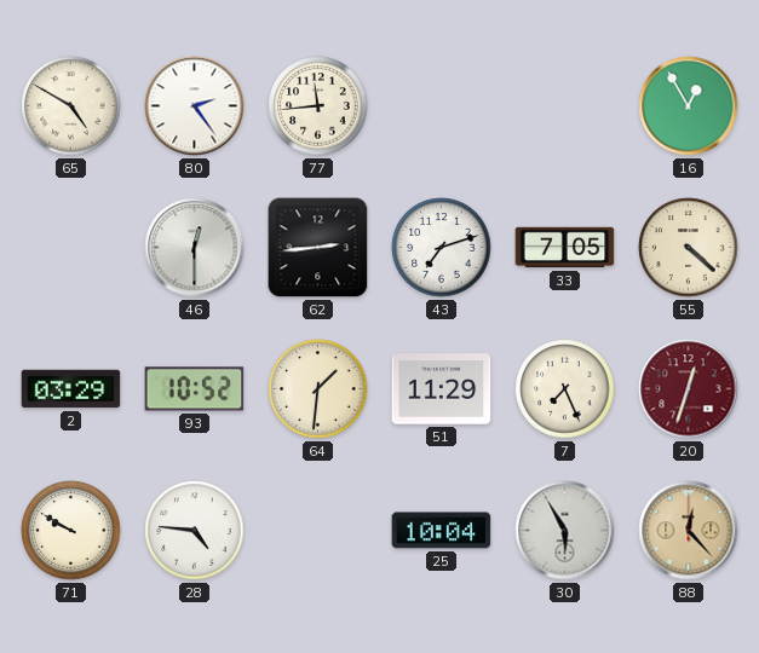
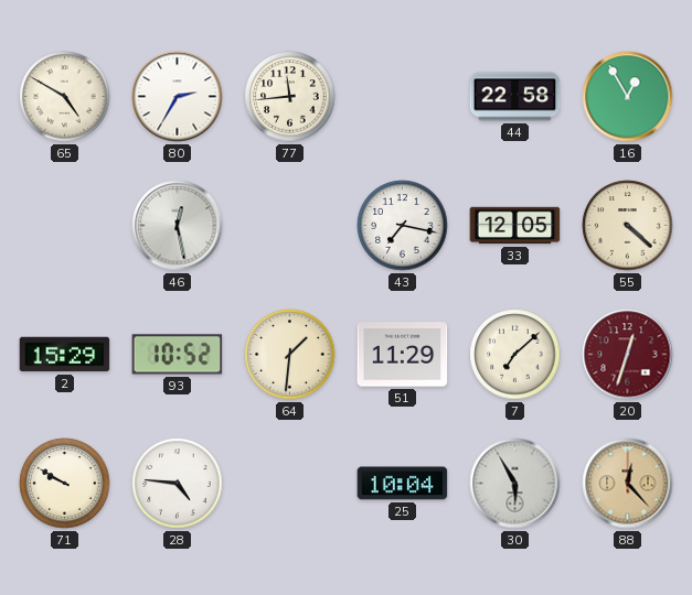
80: 2:24 -> 2:35
44: none -> 22:58
46: 12:30 -> 12:28
62: 2:44 -> none
43: 7:12 -> 7:17
33: 7:05 -> 12:05
2: 03:29 -> 15:29
7: 7:26 -> 7:08
